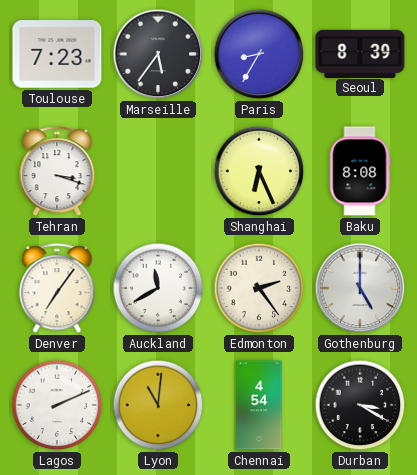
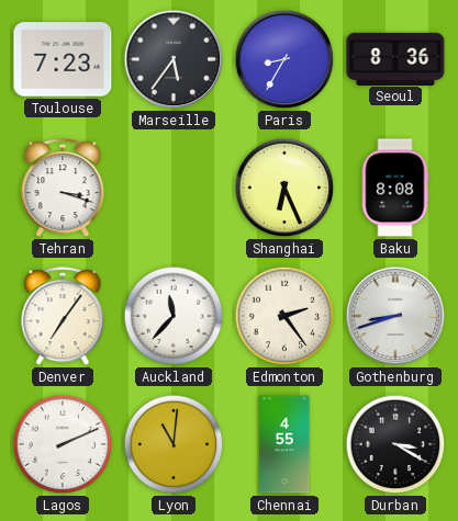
Seoul: 8:39 -> 8:36
Auckland: 11:40 -> 11:37
Gothenburg: 5:00 -> 8:42
Chennai: 4:54 -> 4:55
